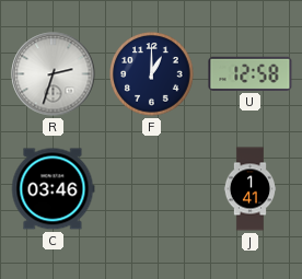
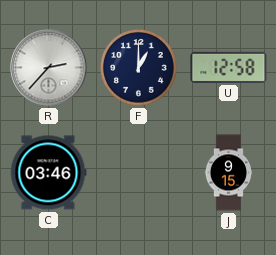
R: 2:33 -> 2:37
J: 1:41 -> 9:15
